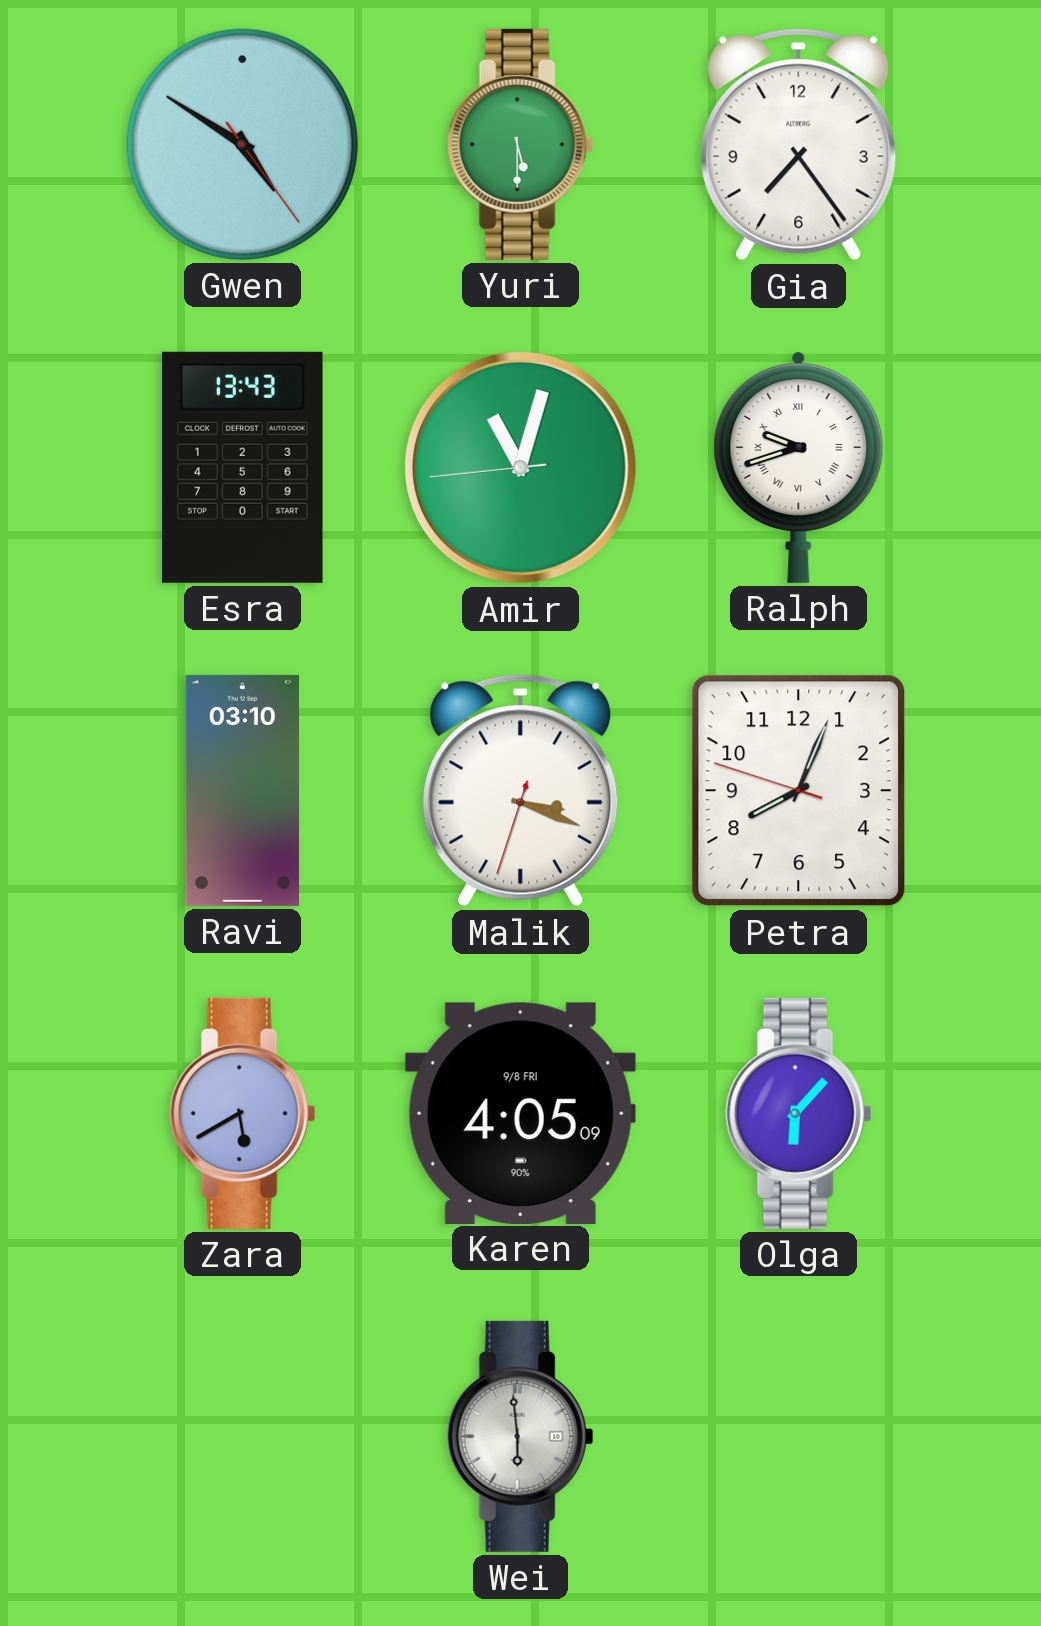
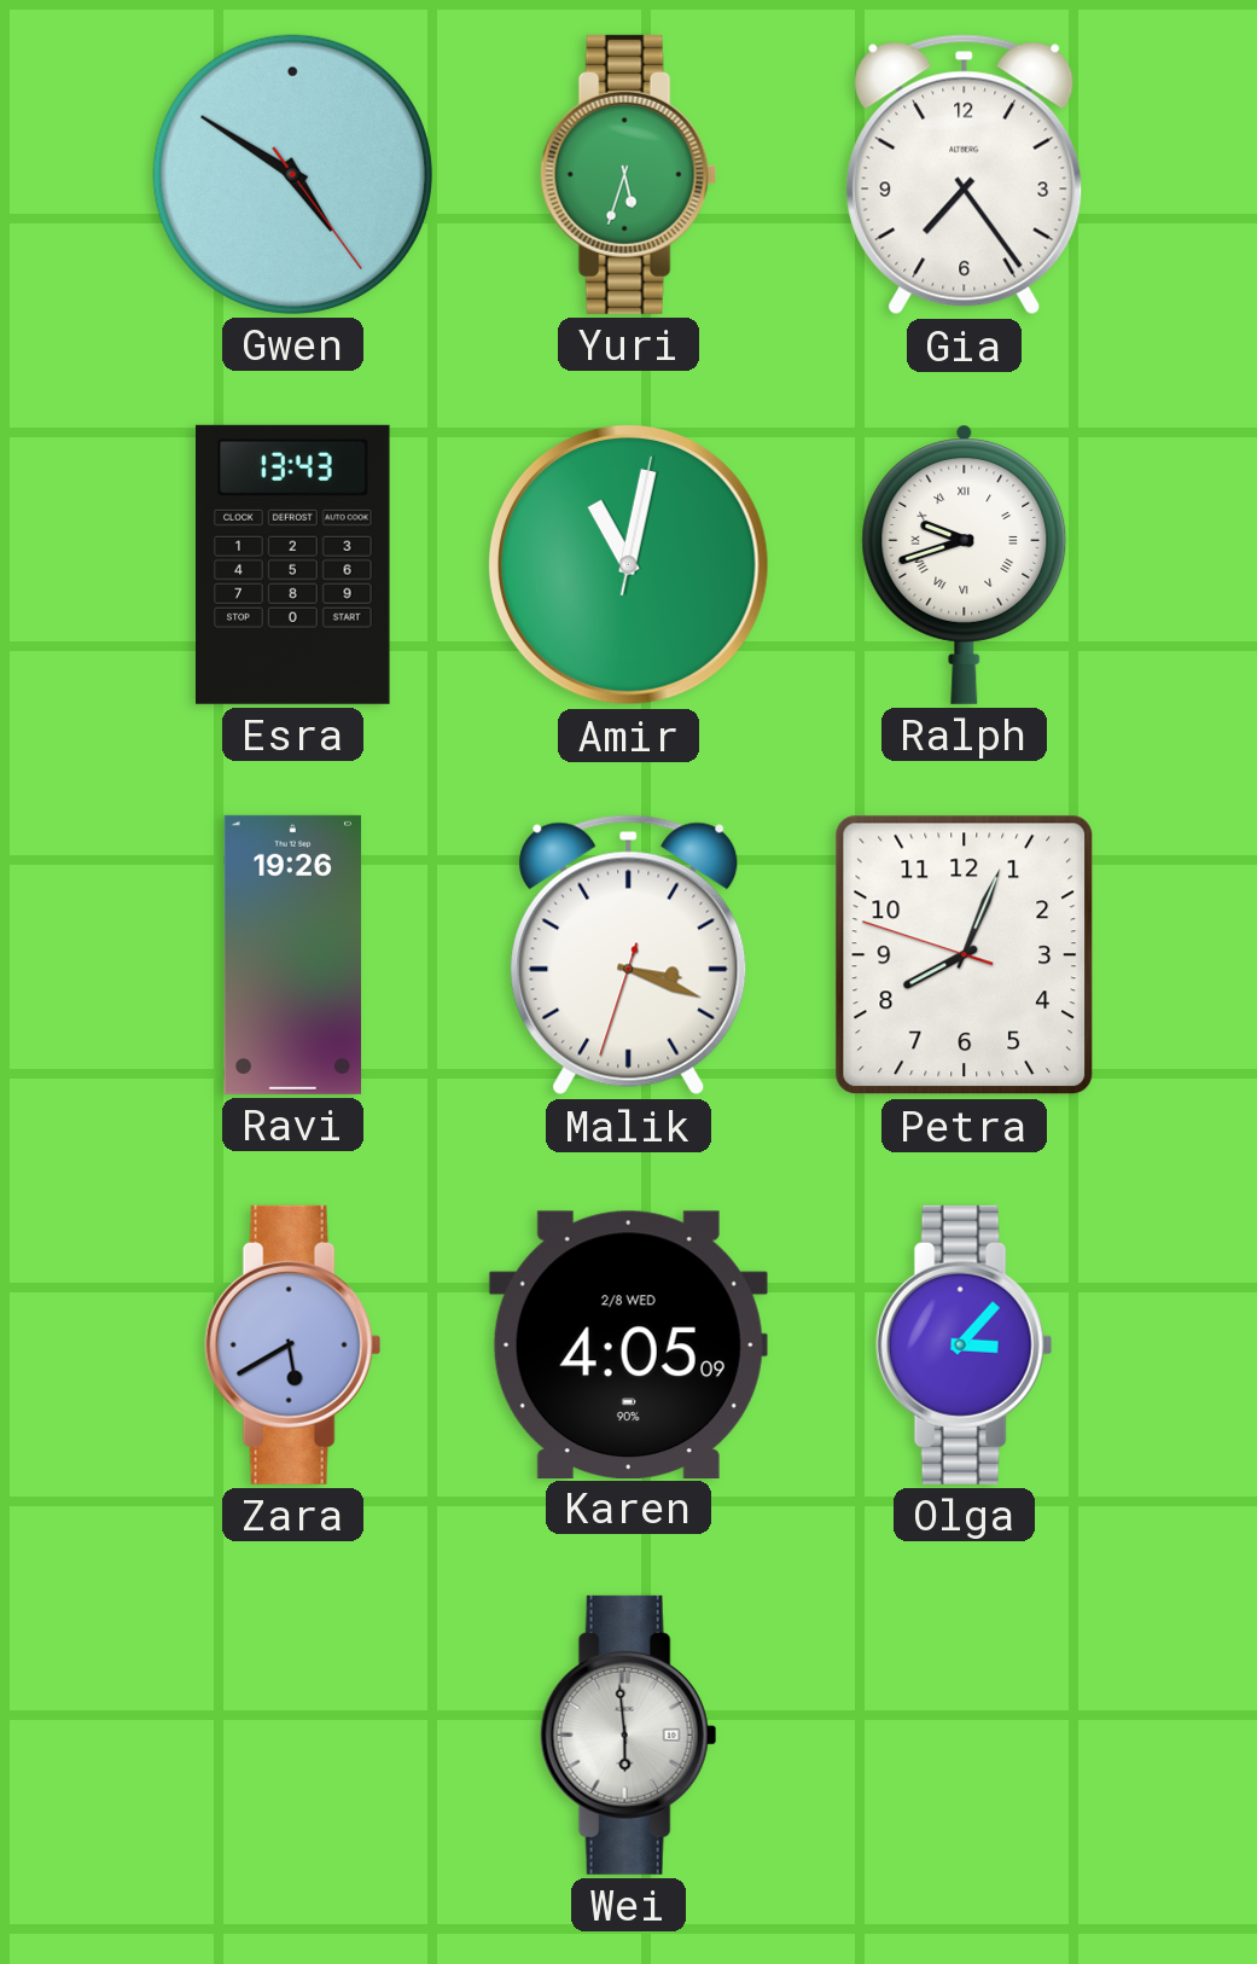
Yuri: 5:30 -> 5:33
Amir: 11:02:44 -> 11:02:02
Ravi: 03:10 -> 19:26
Karen date: 9/8 FRI -> 2/8 WED
Olga: 6:07 -> 3:07
